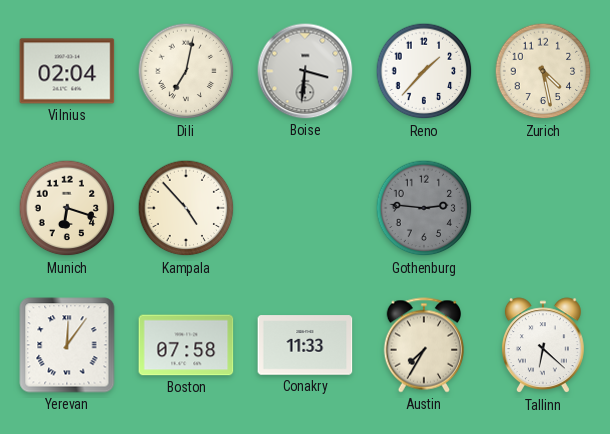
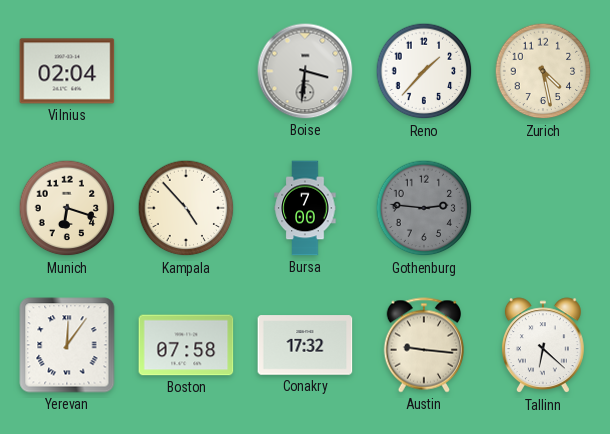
Dili: 7:02 -> none
Bursa: none -> 7:00
Conakry: 11:33 -> 17:32
Austin: 7:35 -> 9:16
